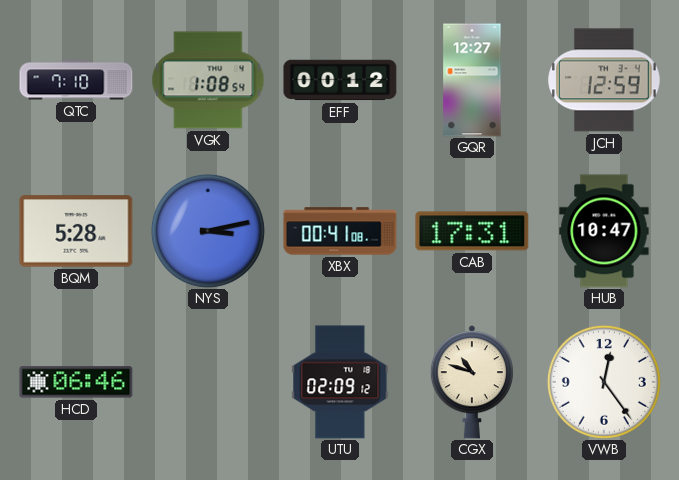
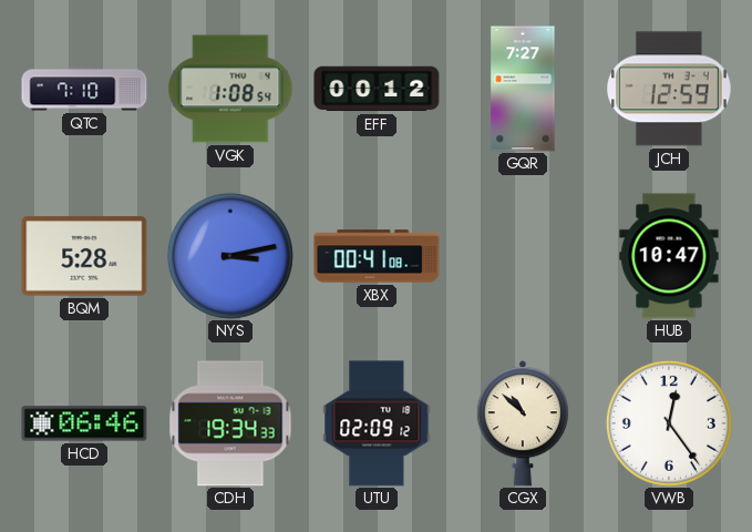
GQR: 12:27 -> 7:27
CAB: 17:31 -> none
CDH: none -> 19:34
CGX: 10:48 -> 10:52
